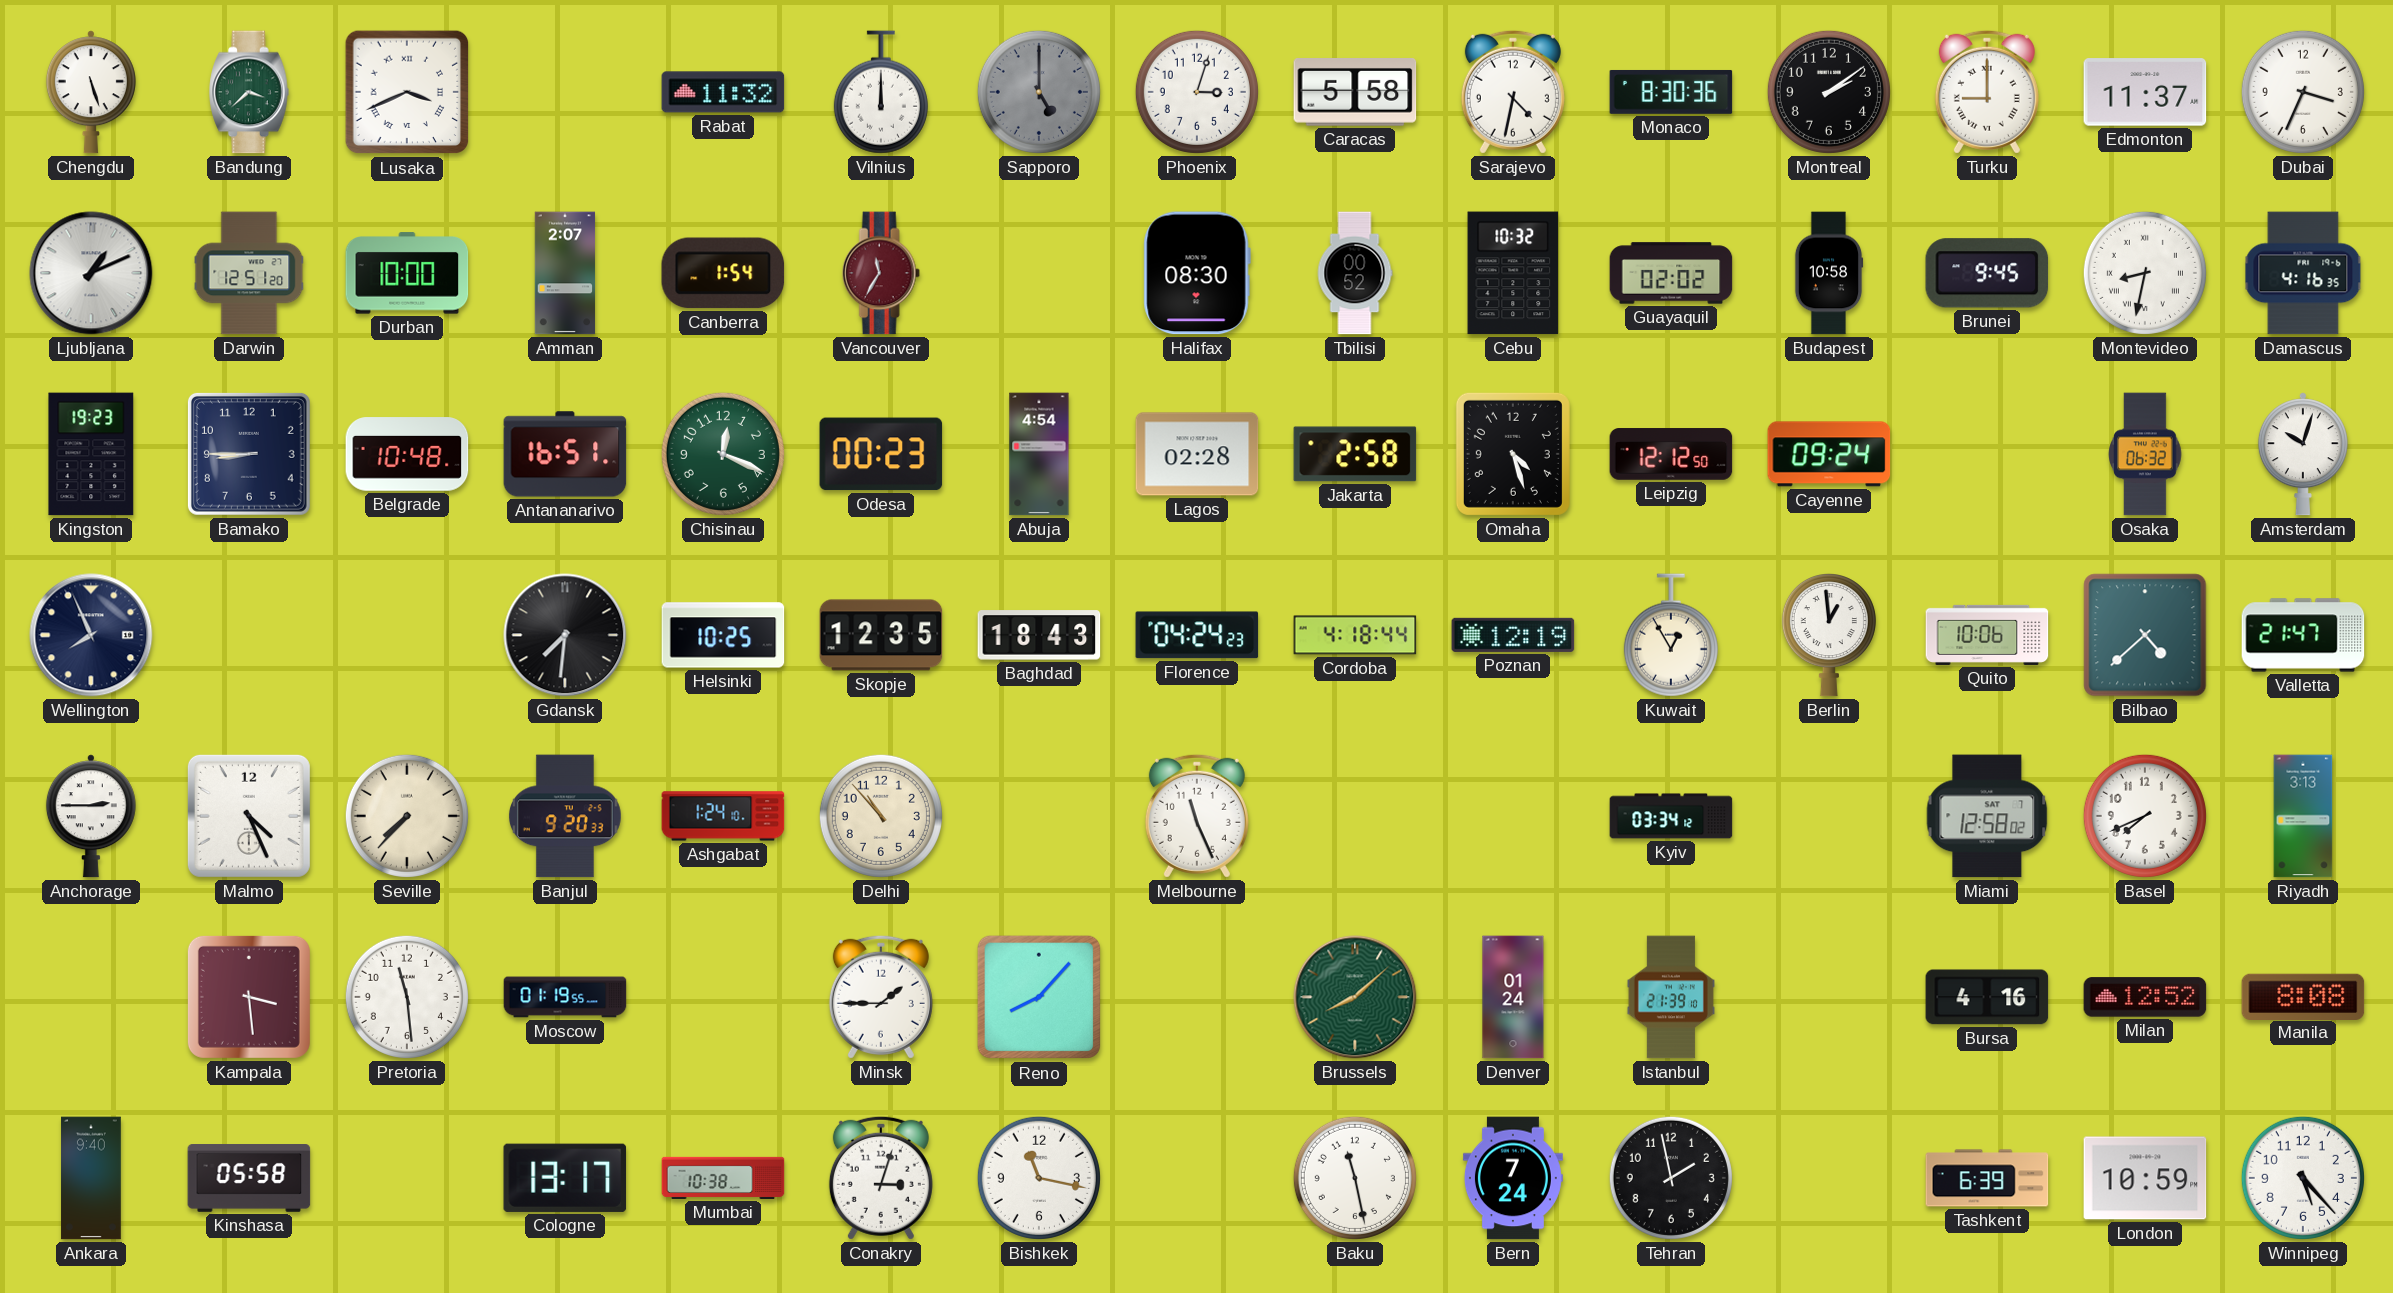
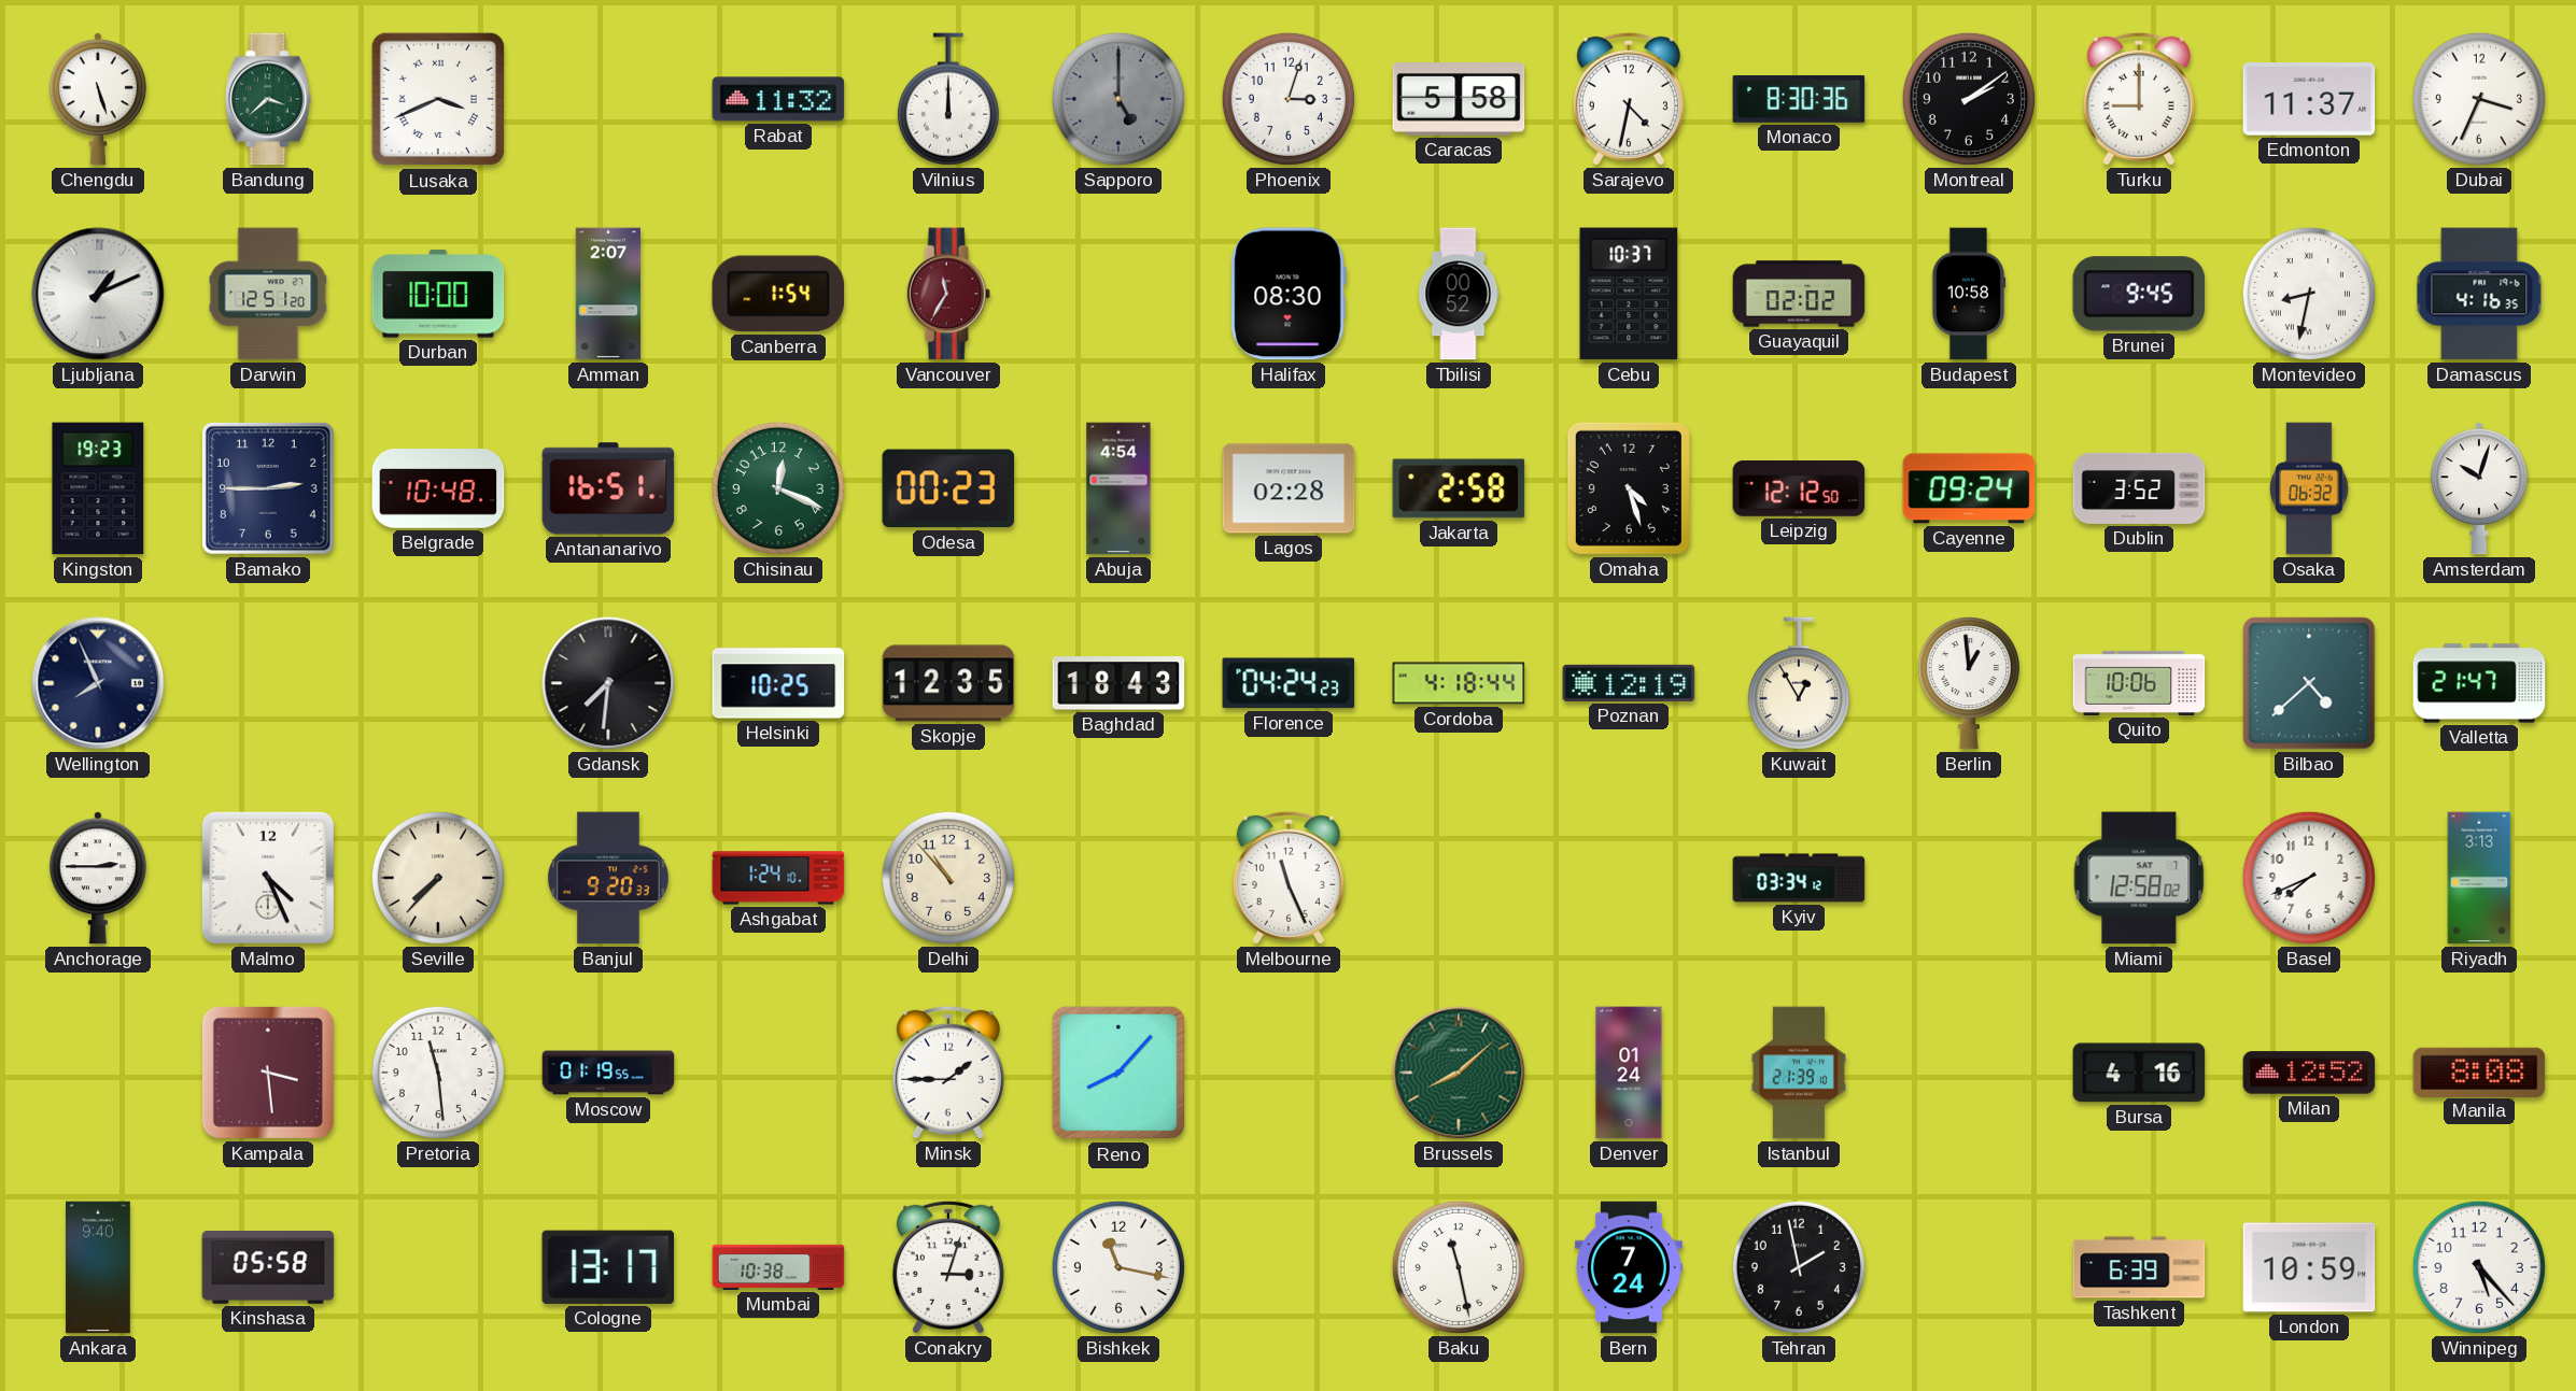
Cebu: 10:32 -> 10:37
Bamako: 8:45 -> 2:45
Dublin: none -> 3:52
